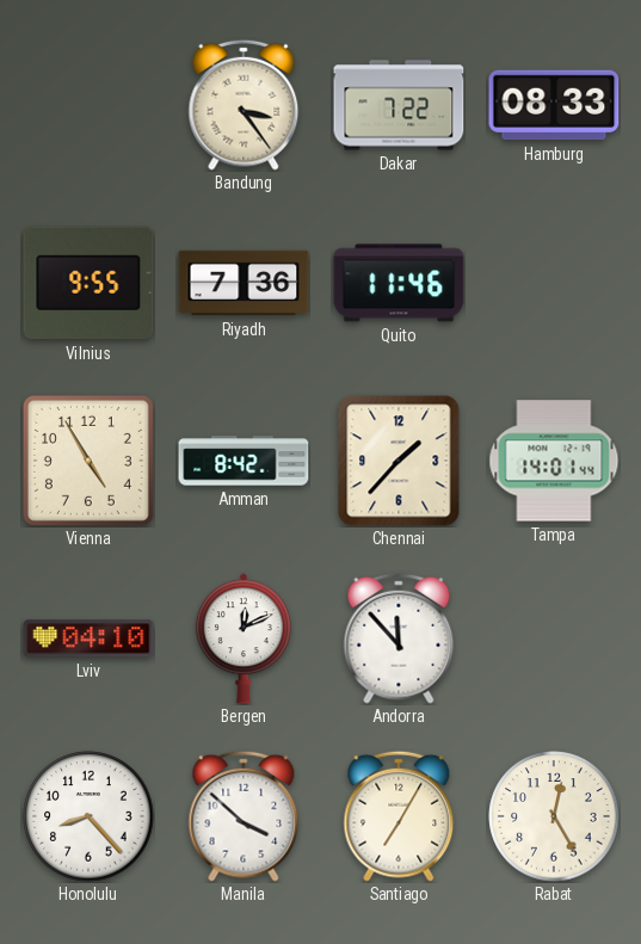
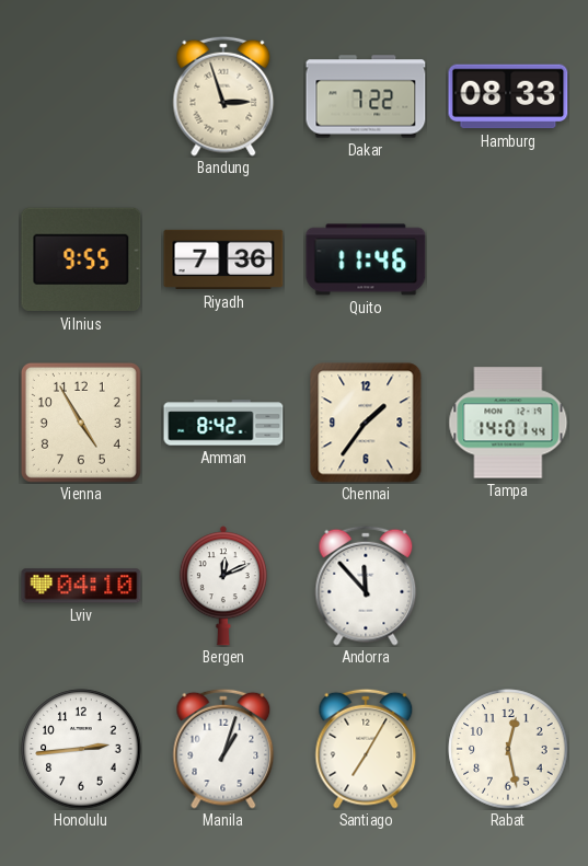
Bandung: 3:24 -> 2:57
Chennai: 1:37 -> 1:36
Honolulu: 8:23 -> 2:44
Manila: 3:52 -> 1:03
Rabat: 12:25 -> 12:28
